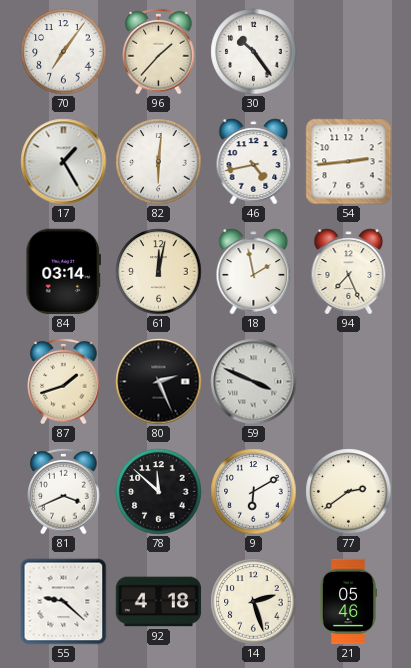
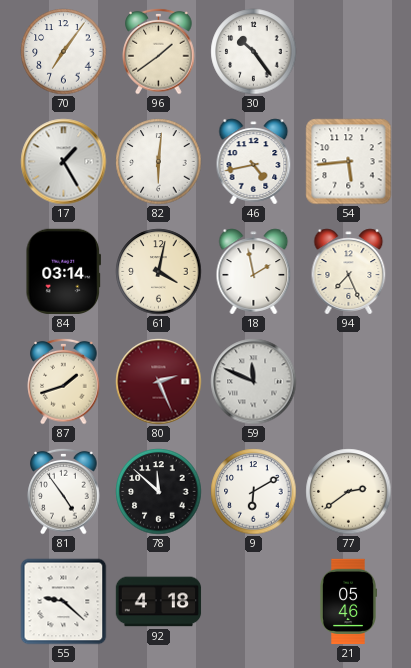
96: 1:37 -> 1:39
54: 2:44 -> 5:44
61: 12:02 -> 4:02
80 dial: black -> burgundy
59: 3:49 -> 11:49
81: 3:41 -> 4:54
14: 2:27 -> none
